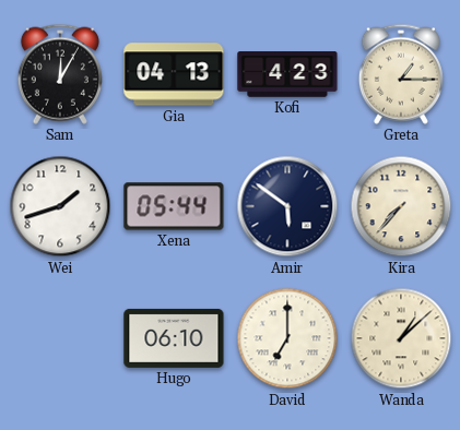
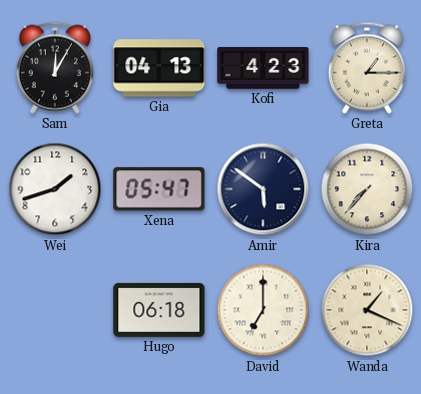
Xena: 05:44 -> 05:47
Hugo: 06:10 -> 06:18
Wanda: 1:08 -> 1:19
